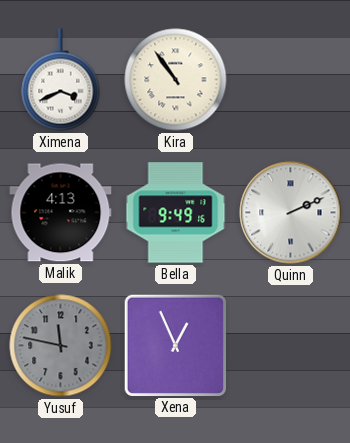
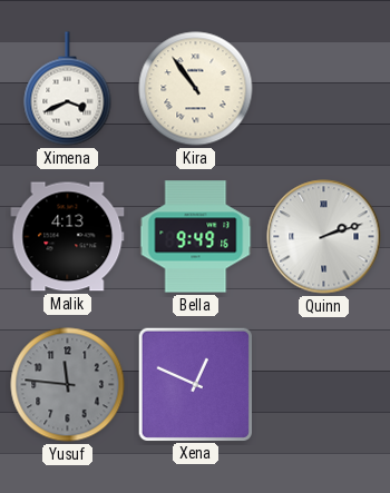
Quinn: 2:11 -> 2:12
Yusuf: 11:47 -> 11:46
Xena: 12:56 -> 12:49
